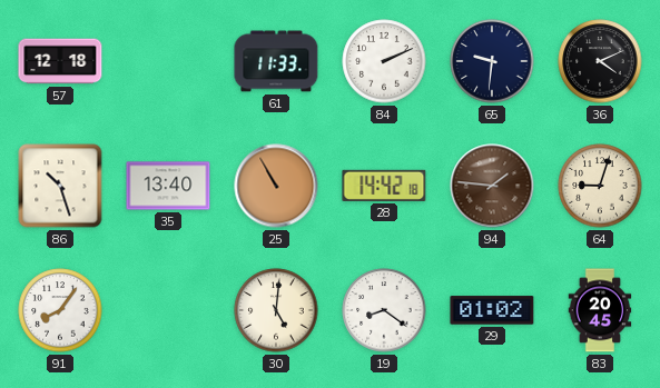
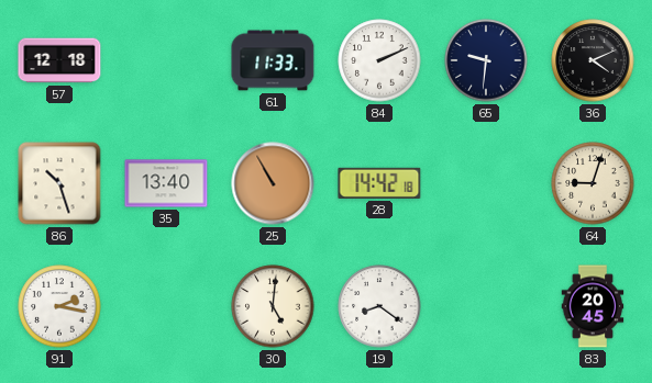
94: 1:46 -> none
91: 8:06 -> 2:17
29: 01:02 -> none
